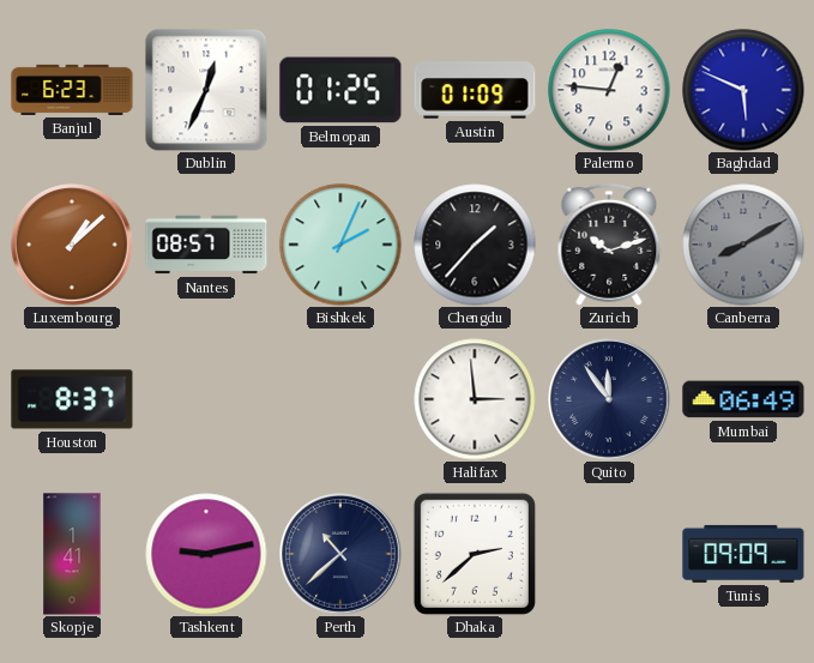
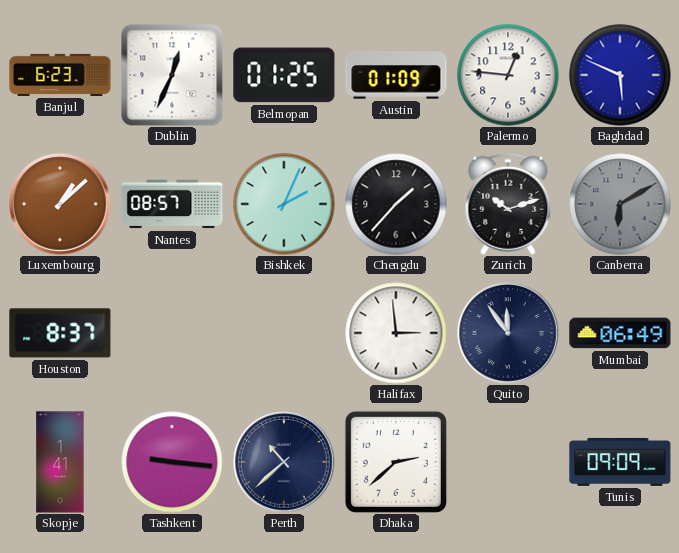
Canberra: 8:10 -> 6:10
Tashkent: 9:13 -> 9:16
